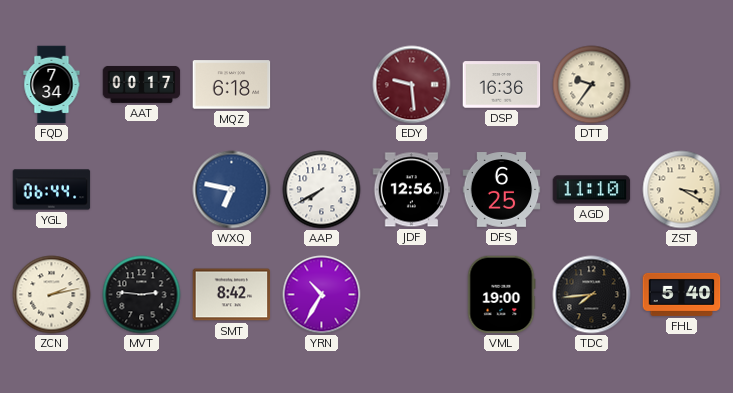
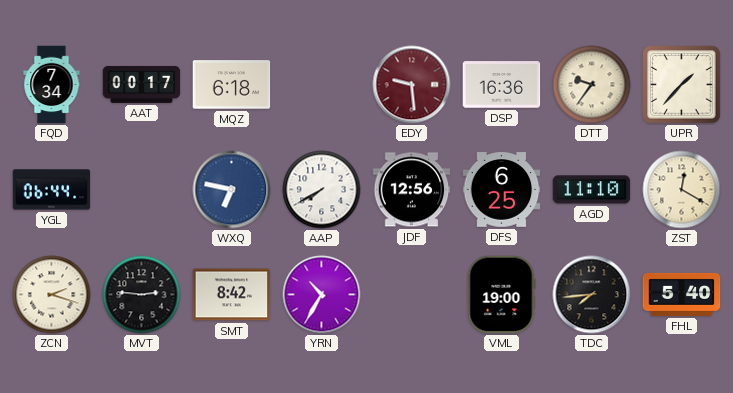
UPR: none -> 1:37
ZST: 3:20 -> 12:20
ZCN: 2:13 -> 2:18
